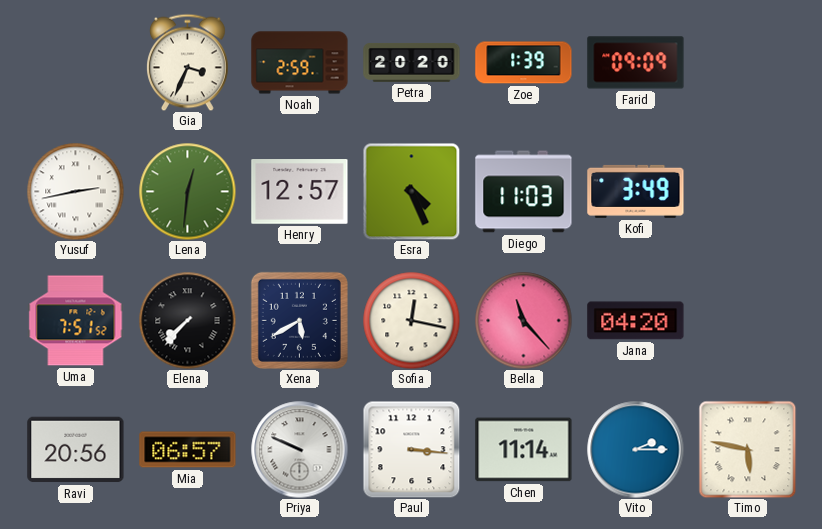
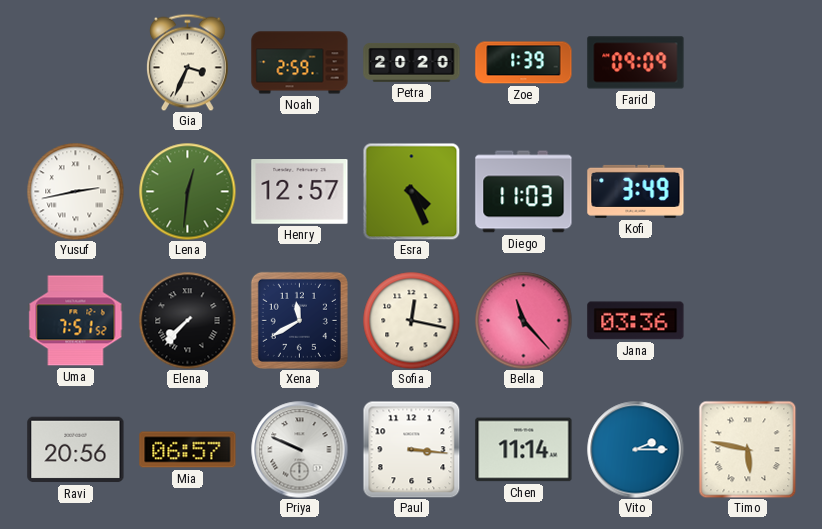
Xena: 5:40 -> 11:40
Jana: 04:20 -> 03:36
